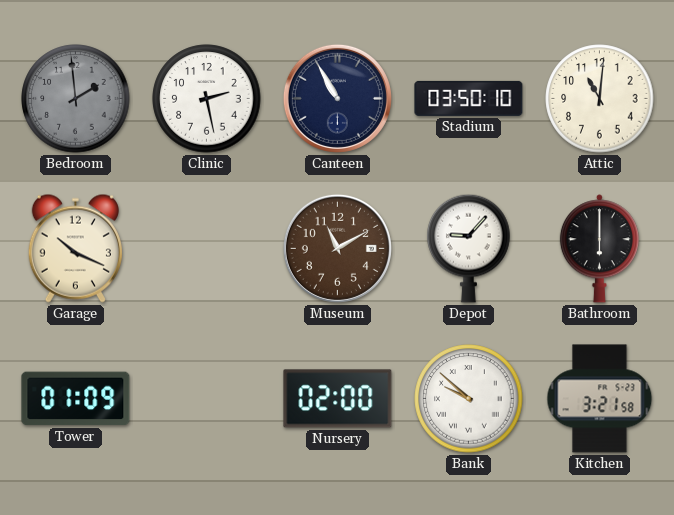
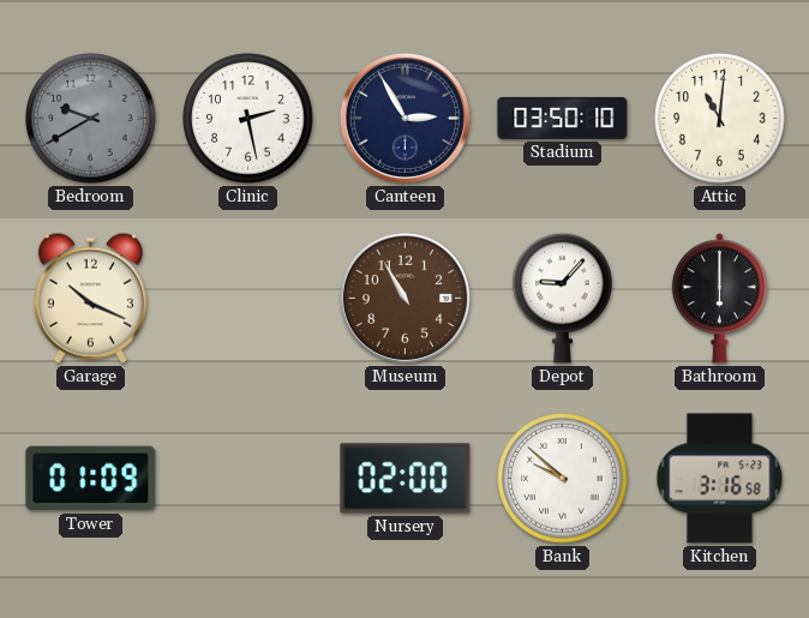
Bedroom: 1:59 -> 9:40
Canteen: 10:55 -> 2:55
Museum: 11:10 -> 10:55
Kitchen: 3:21 -> 3:16
